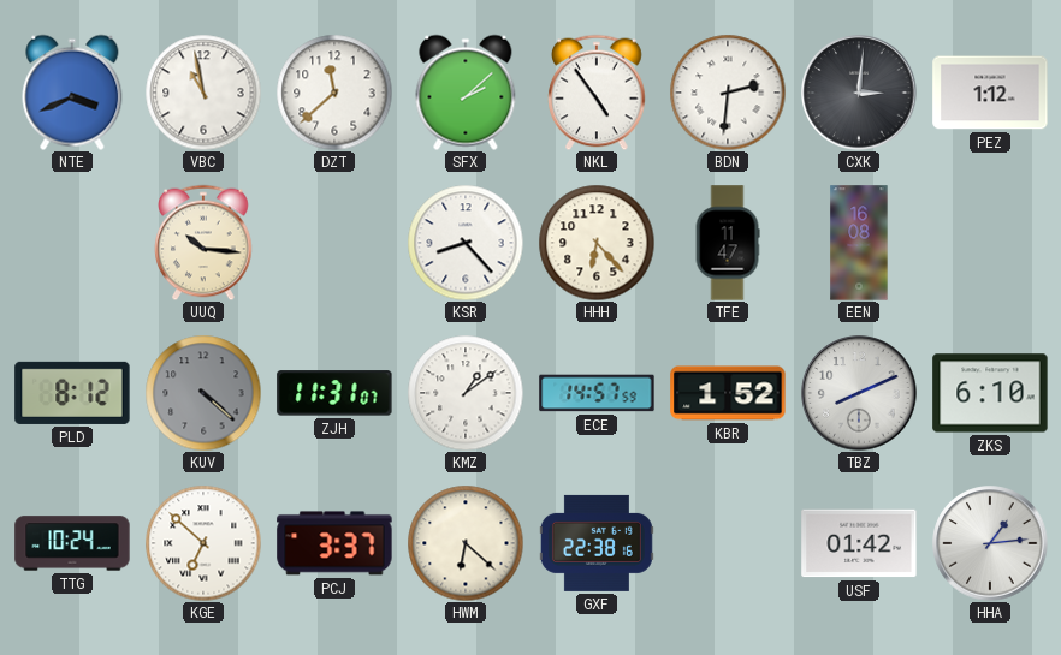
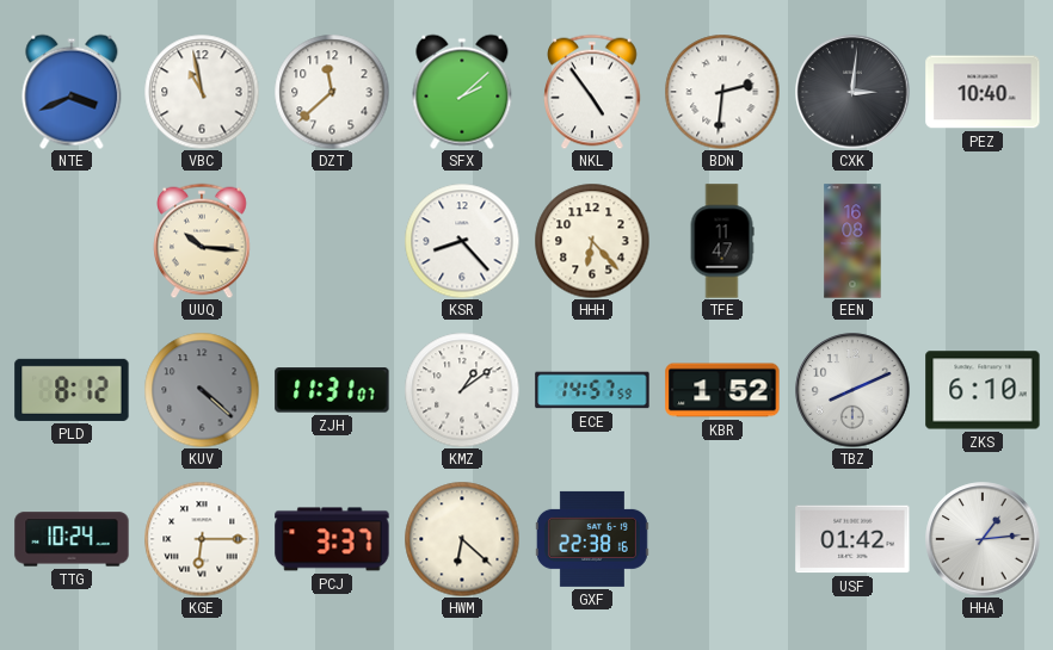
PEZ: 1:12 -> 10:40
KGE: 6:52 -> 6:15
